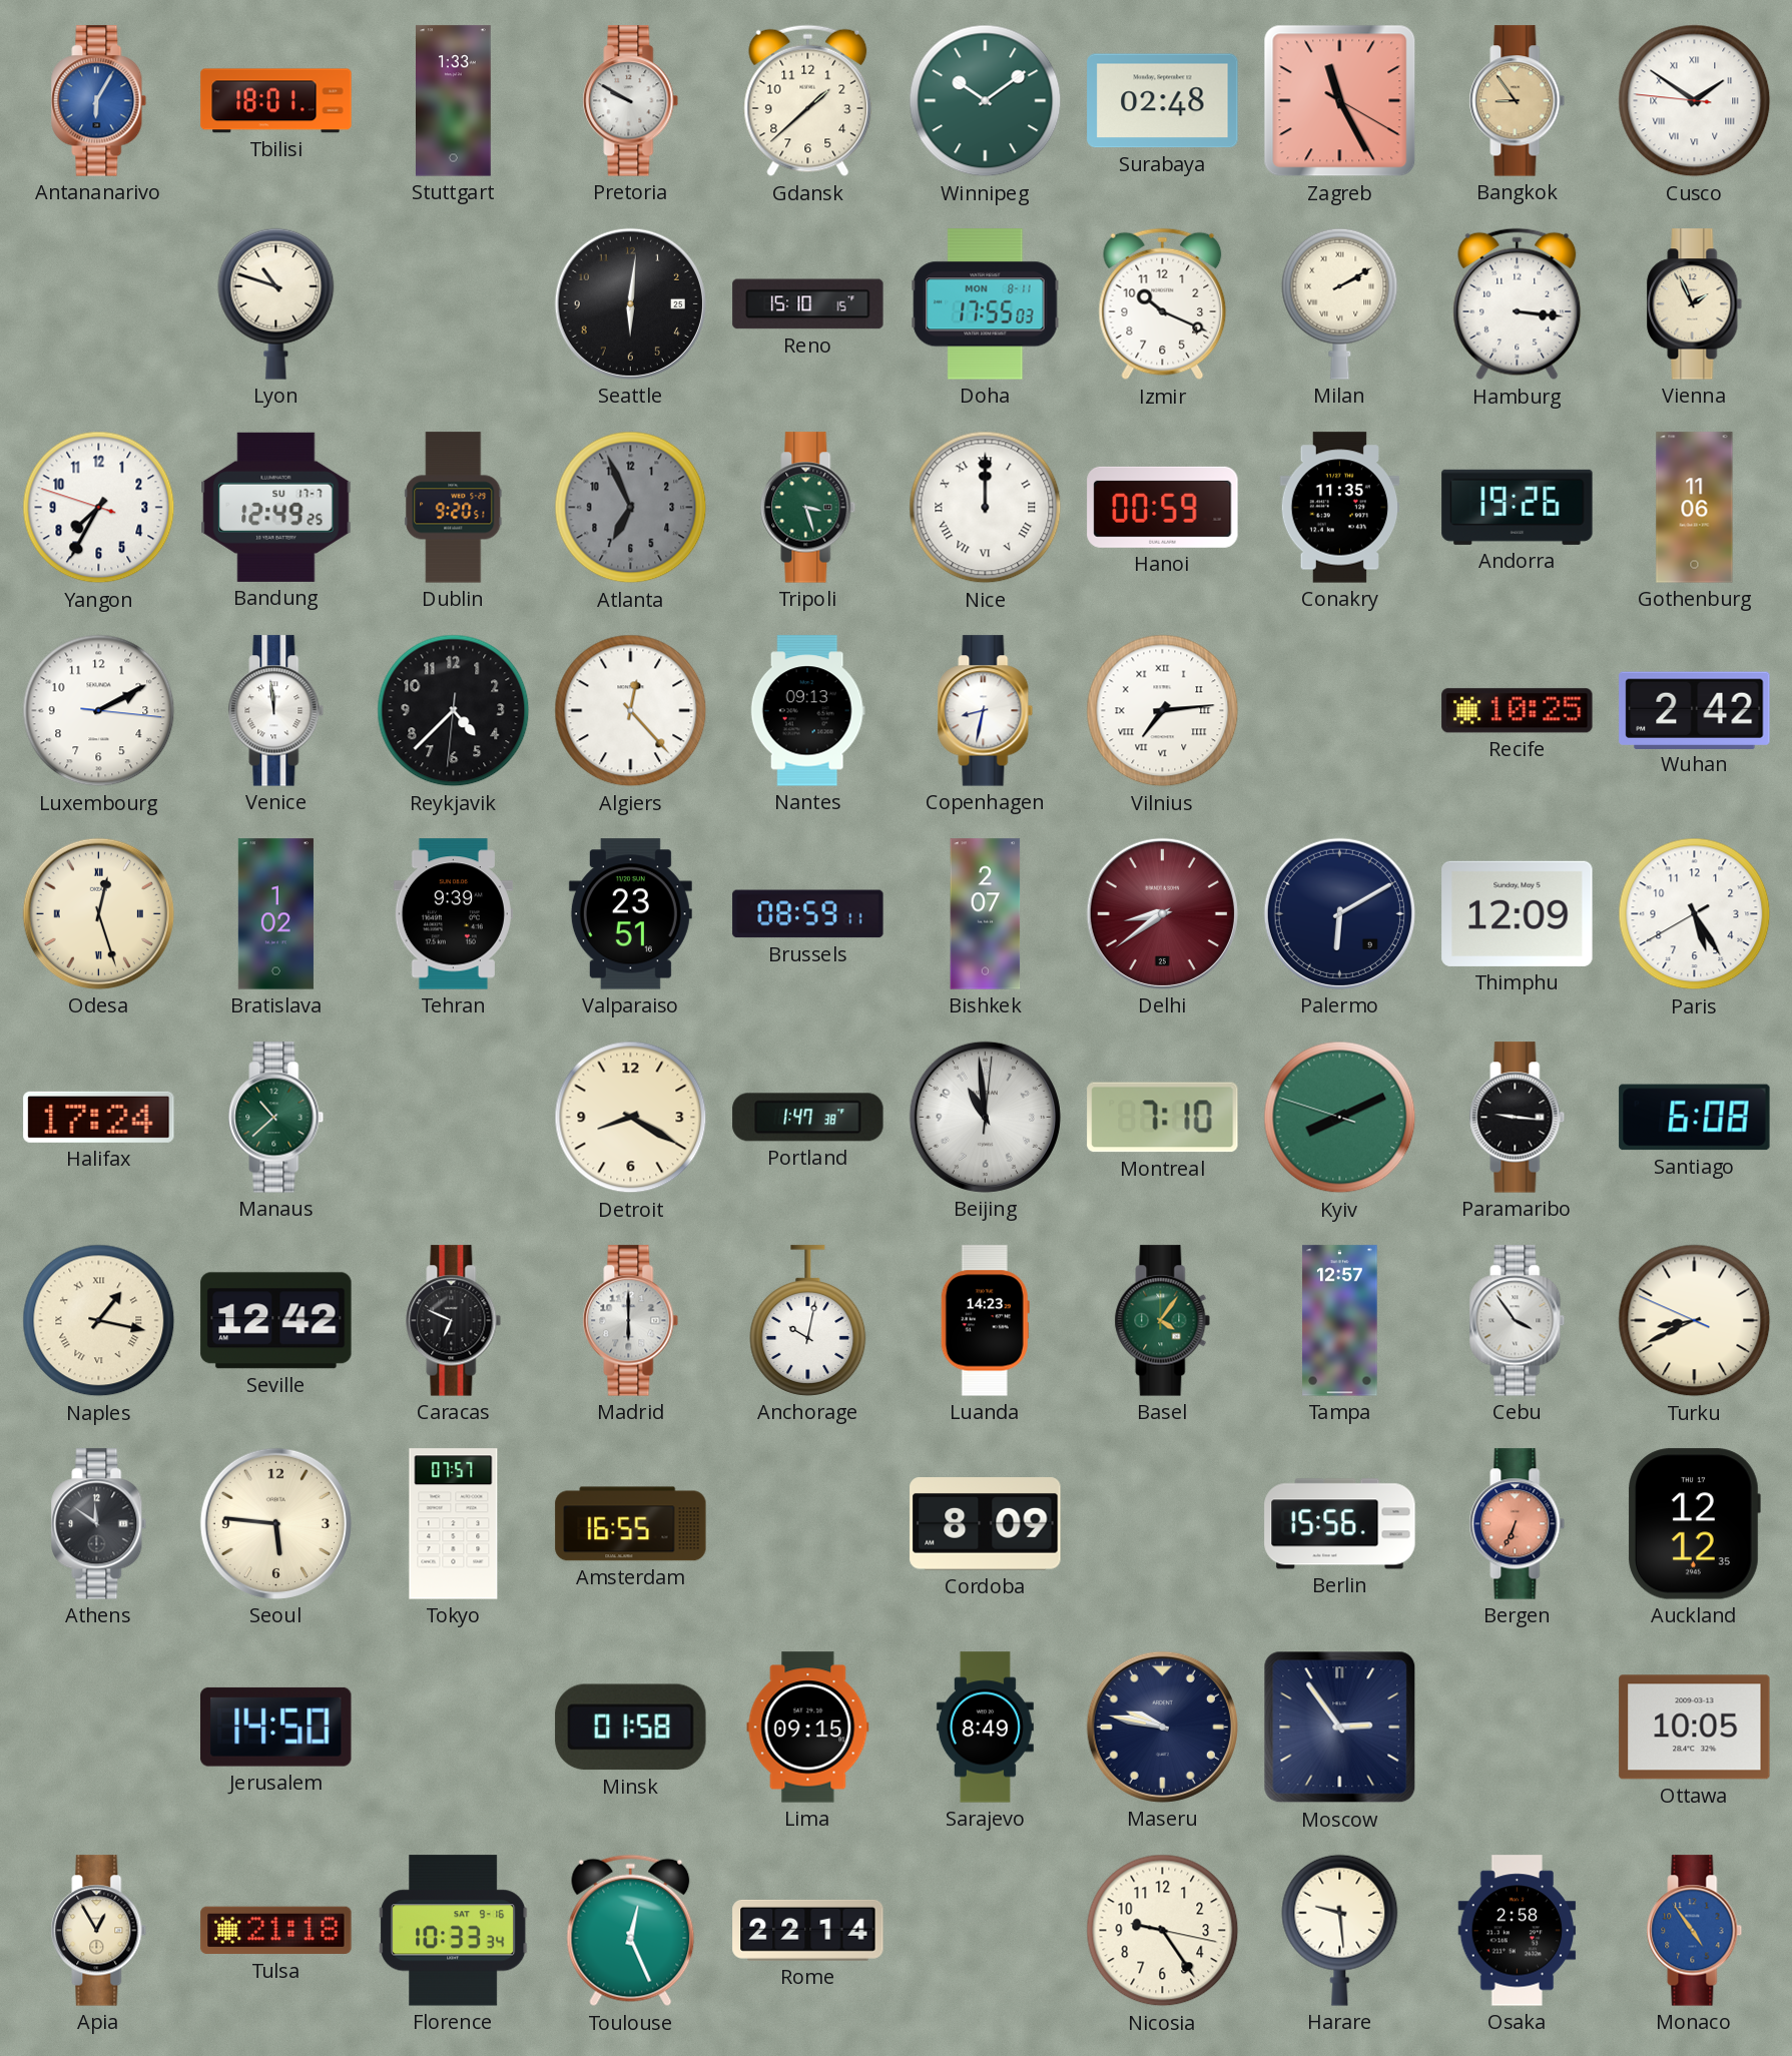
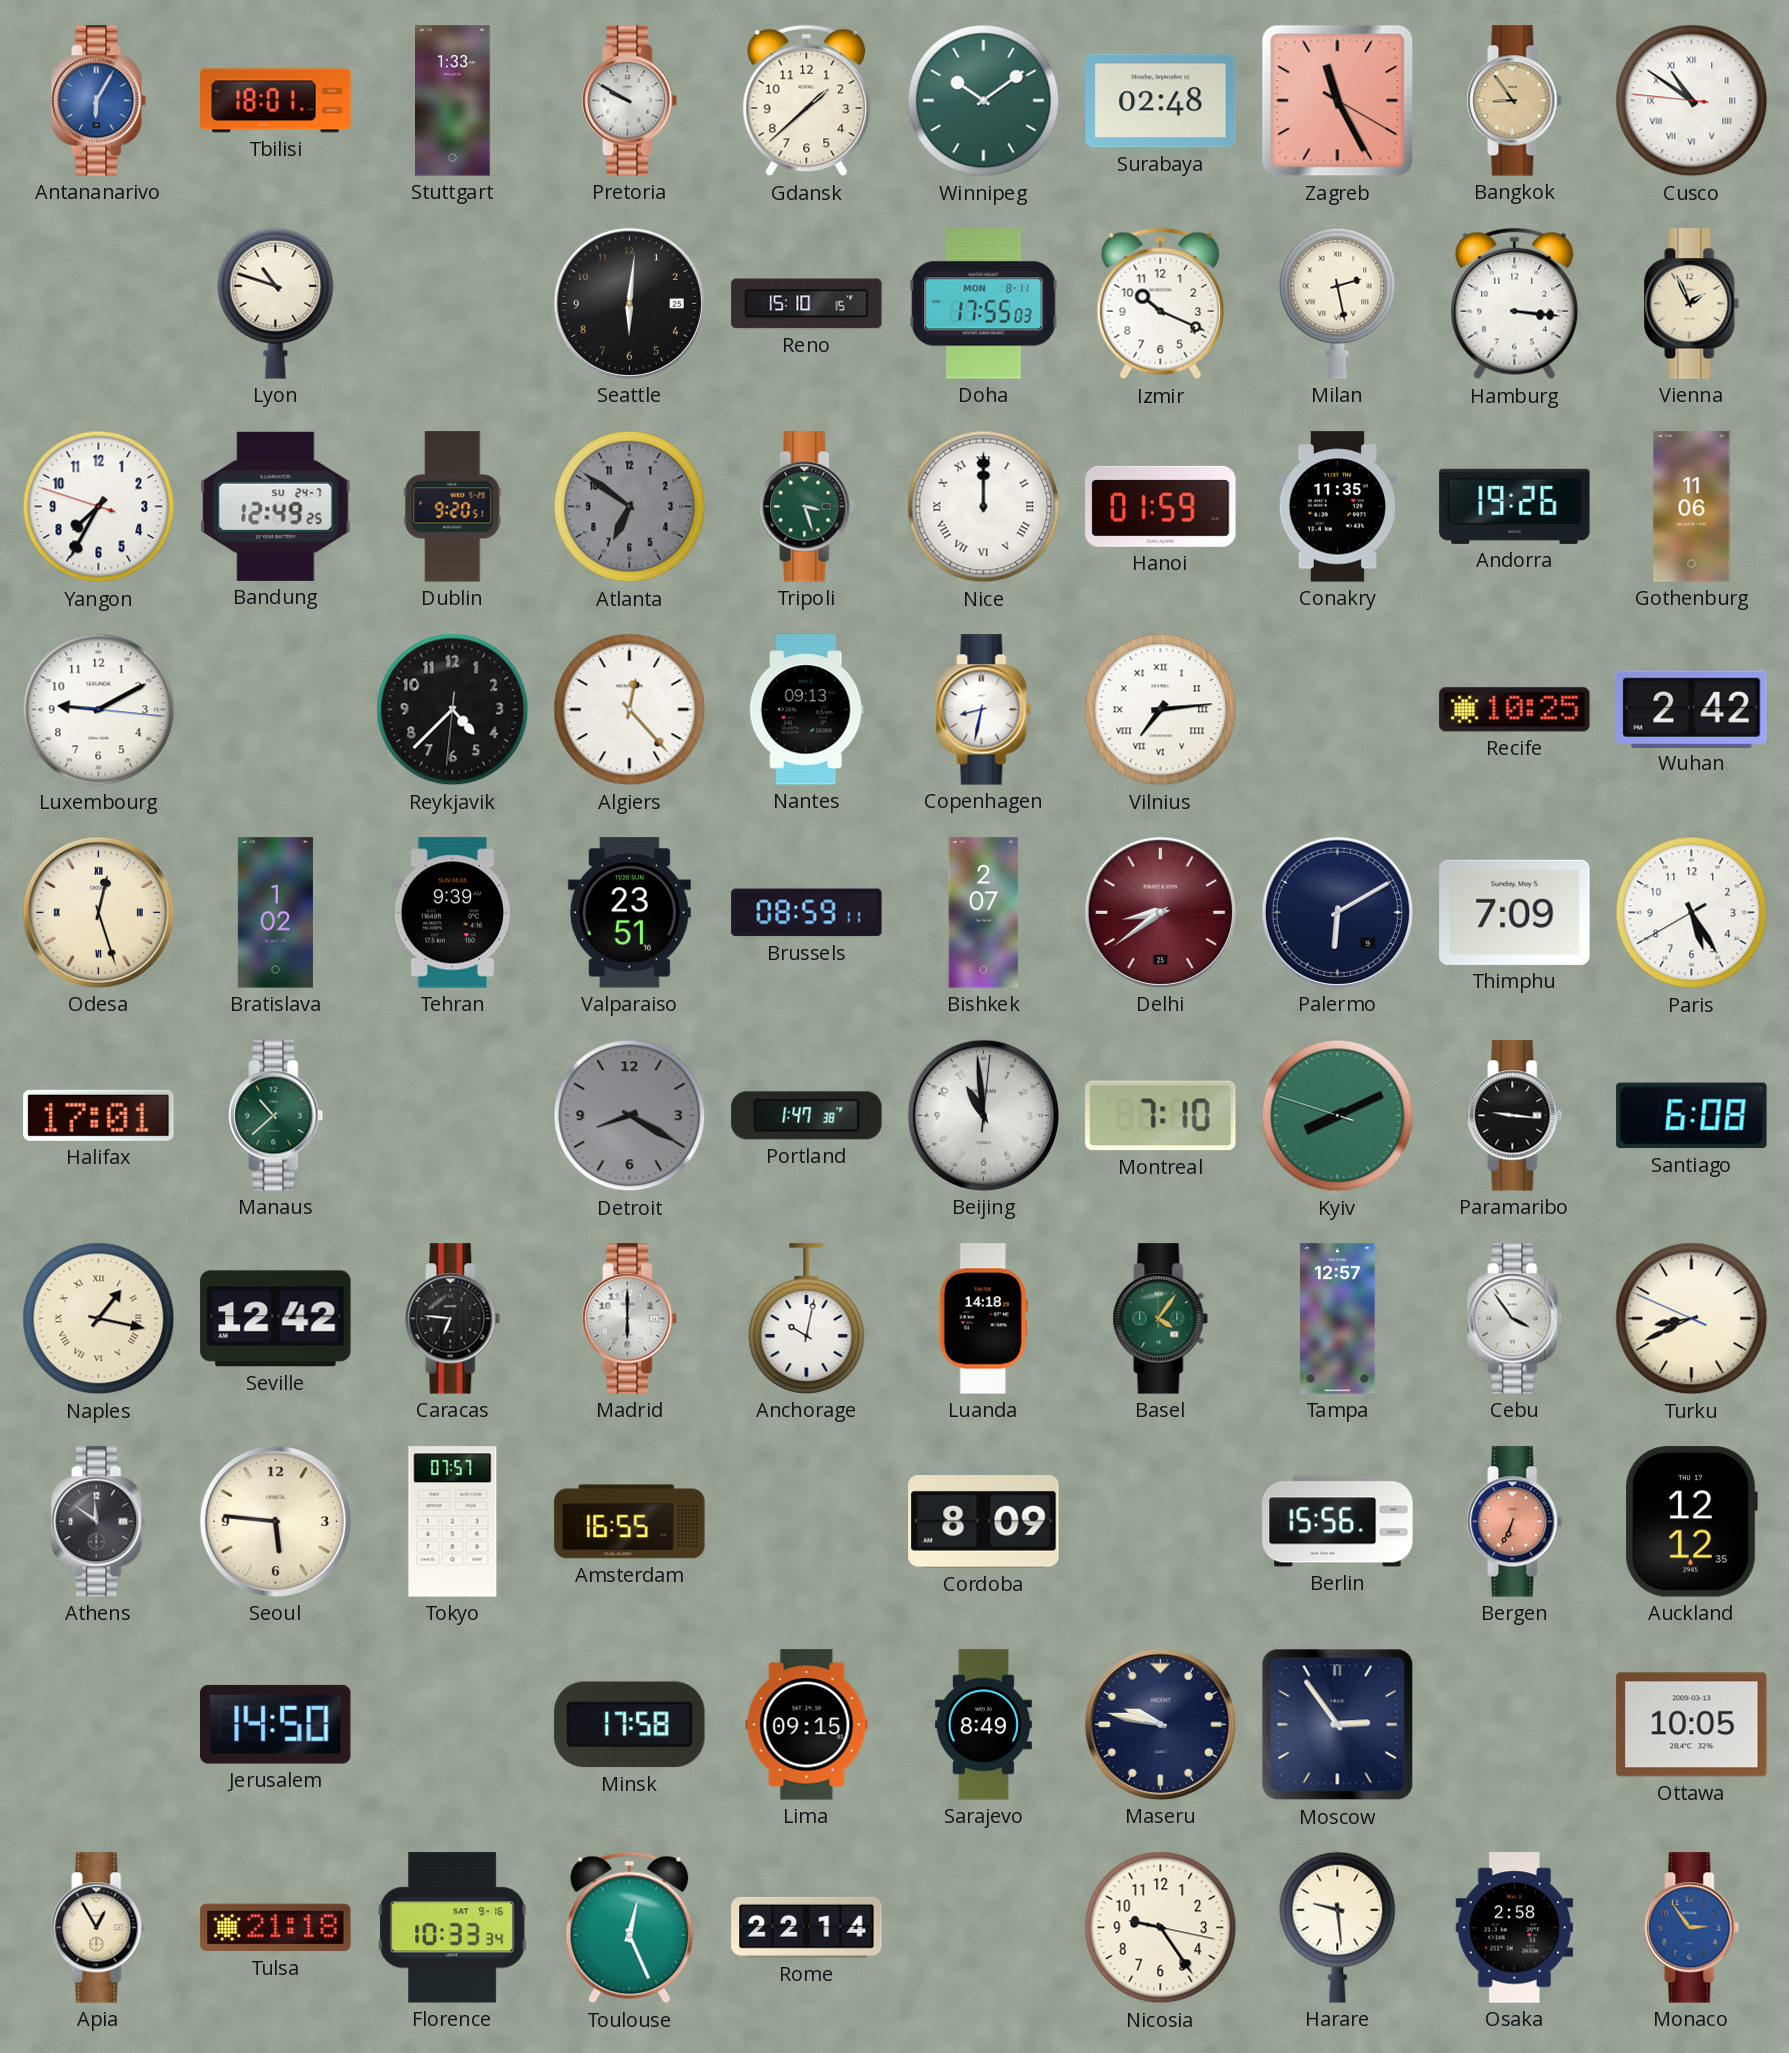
Cusco: 1:50 -> 10:50
Milan: 2:10 -> 2:28
Bandung date: SU 17-7 -> SU 24-7
Atlanta: 6:56 -> 6:51
Hanoi: 00:59 -> 01:59
Luxembourg: 2:10 -> 9:10
Venice: 11:59 -> none
Thimphu: 12:09 -> 7:09
Halifax: 17:24 -> 17:01
Detroit dial: cream -> grey
Caracas: 6:49 -> 6:46
Luanda: 14:23 -> 14:18
Minsk: 01:58 -> 17:58
Monaco: 4:54 -> 2:54
